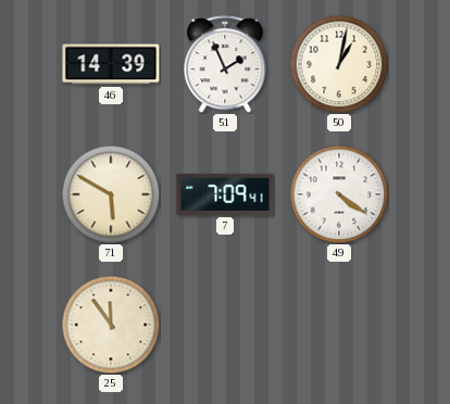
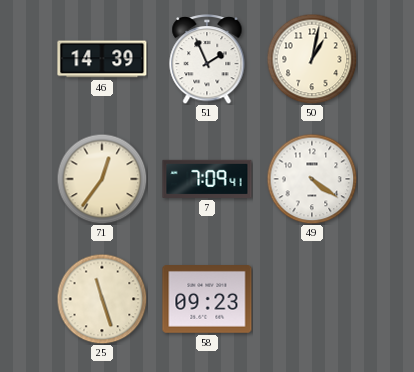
71: 5:50 -> 12:36
25: 11:54 -> 11:27
58: none -> 09:23
